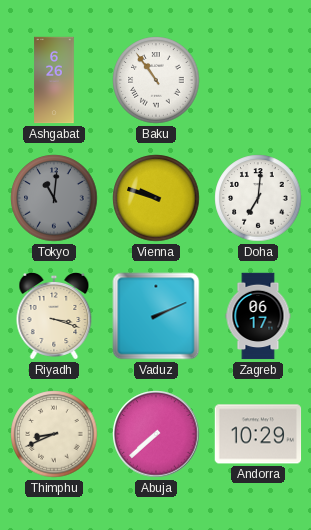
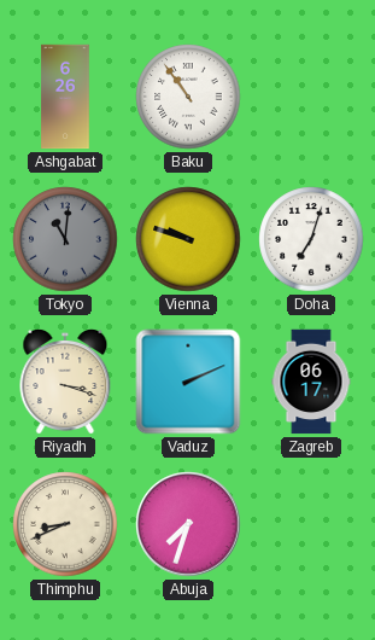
Doha: 7:01 -> 7:03
Abuja: 7:38 -> 7:33
Andorra: 10:29 -> none
